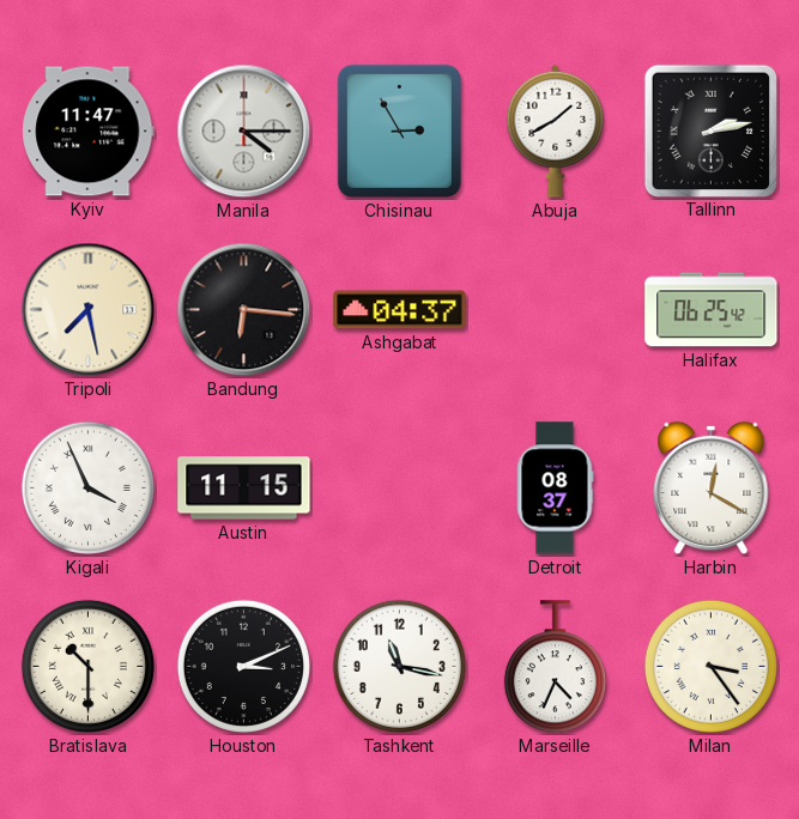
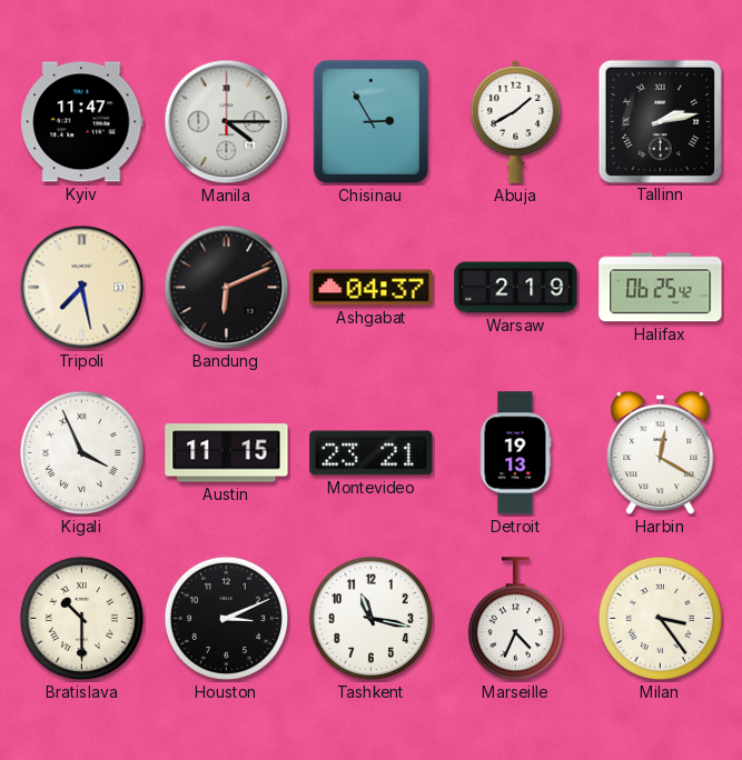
Bandung: 6:16 -> 6:11
Warsaw: none -> 2:19
Montevideo: none -> 23:21
Detroit: 08:37 -> 19:13
